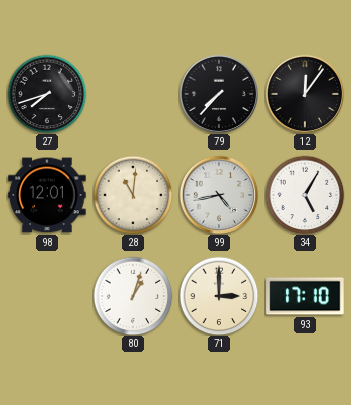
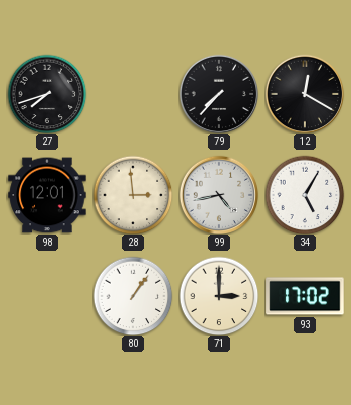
12: 12:06 -> 12:20
28: 11:01 -> 2:59
80: 1:03 -> 1:06
93: 17:10 -> 17:02
